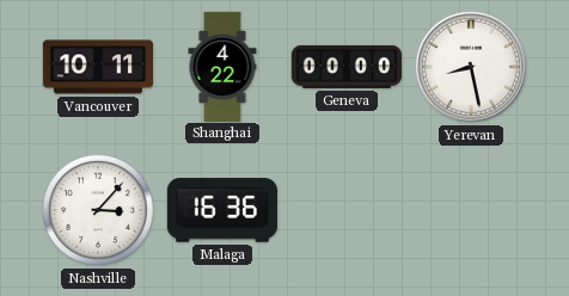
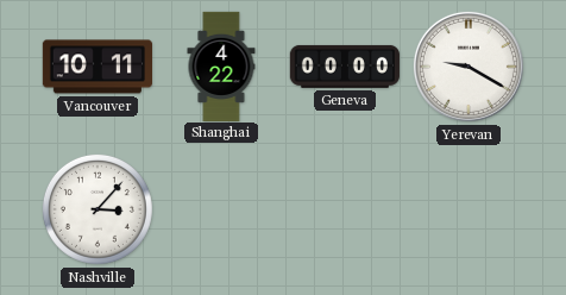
Yerevan: 8:28 -> 9:20
Malaga: 16:36 -> none
